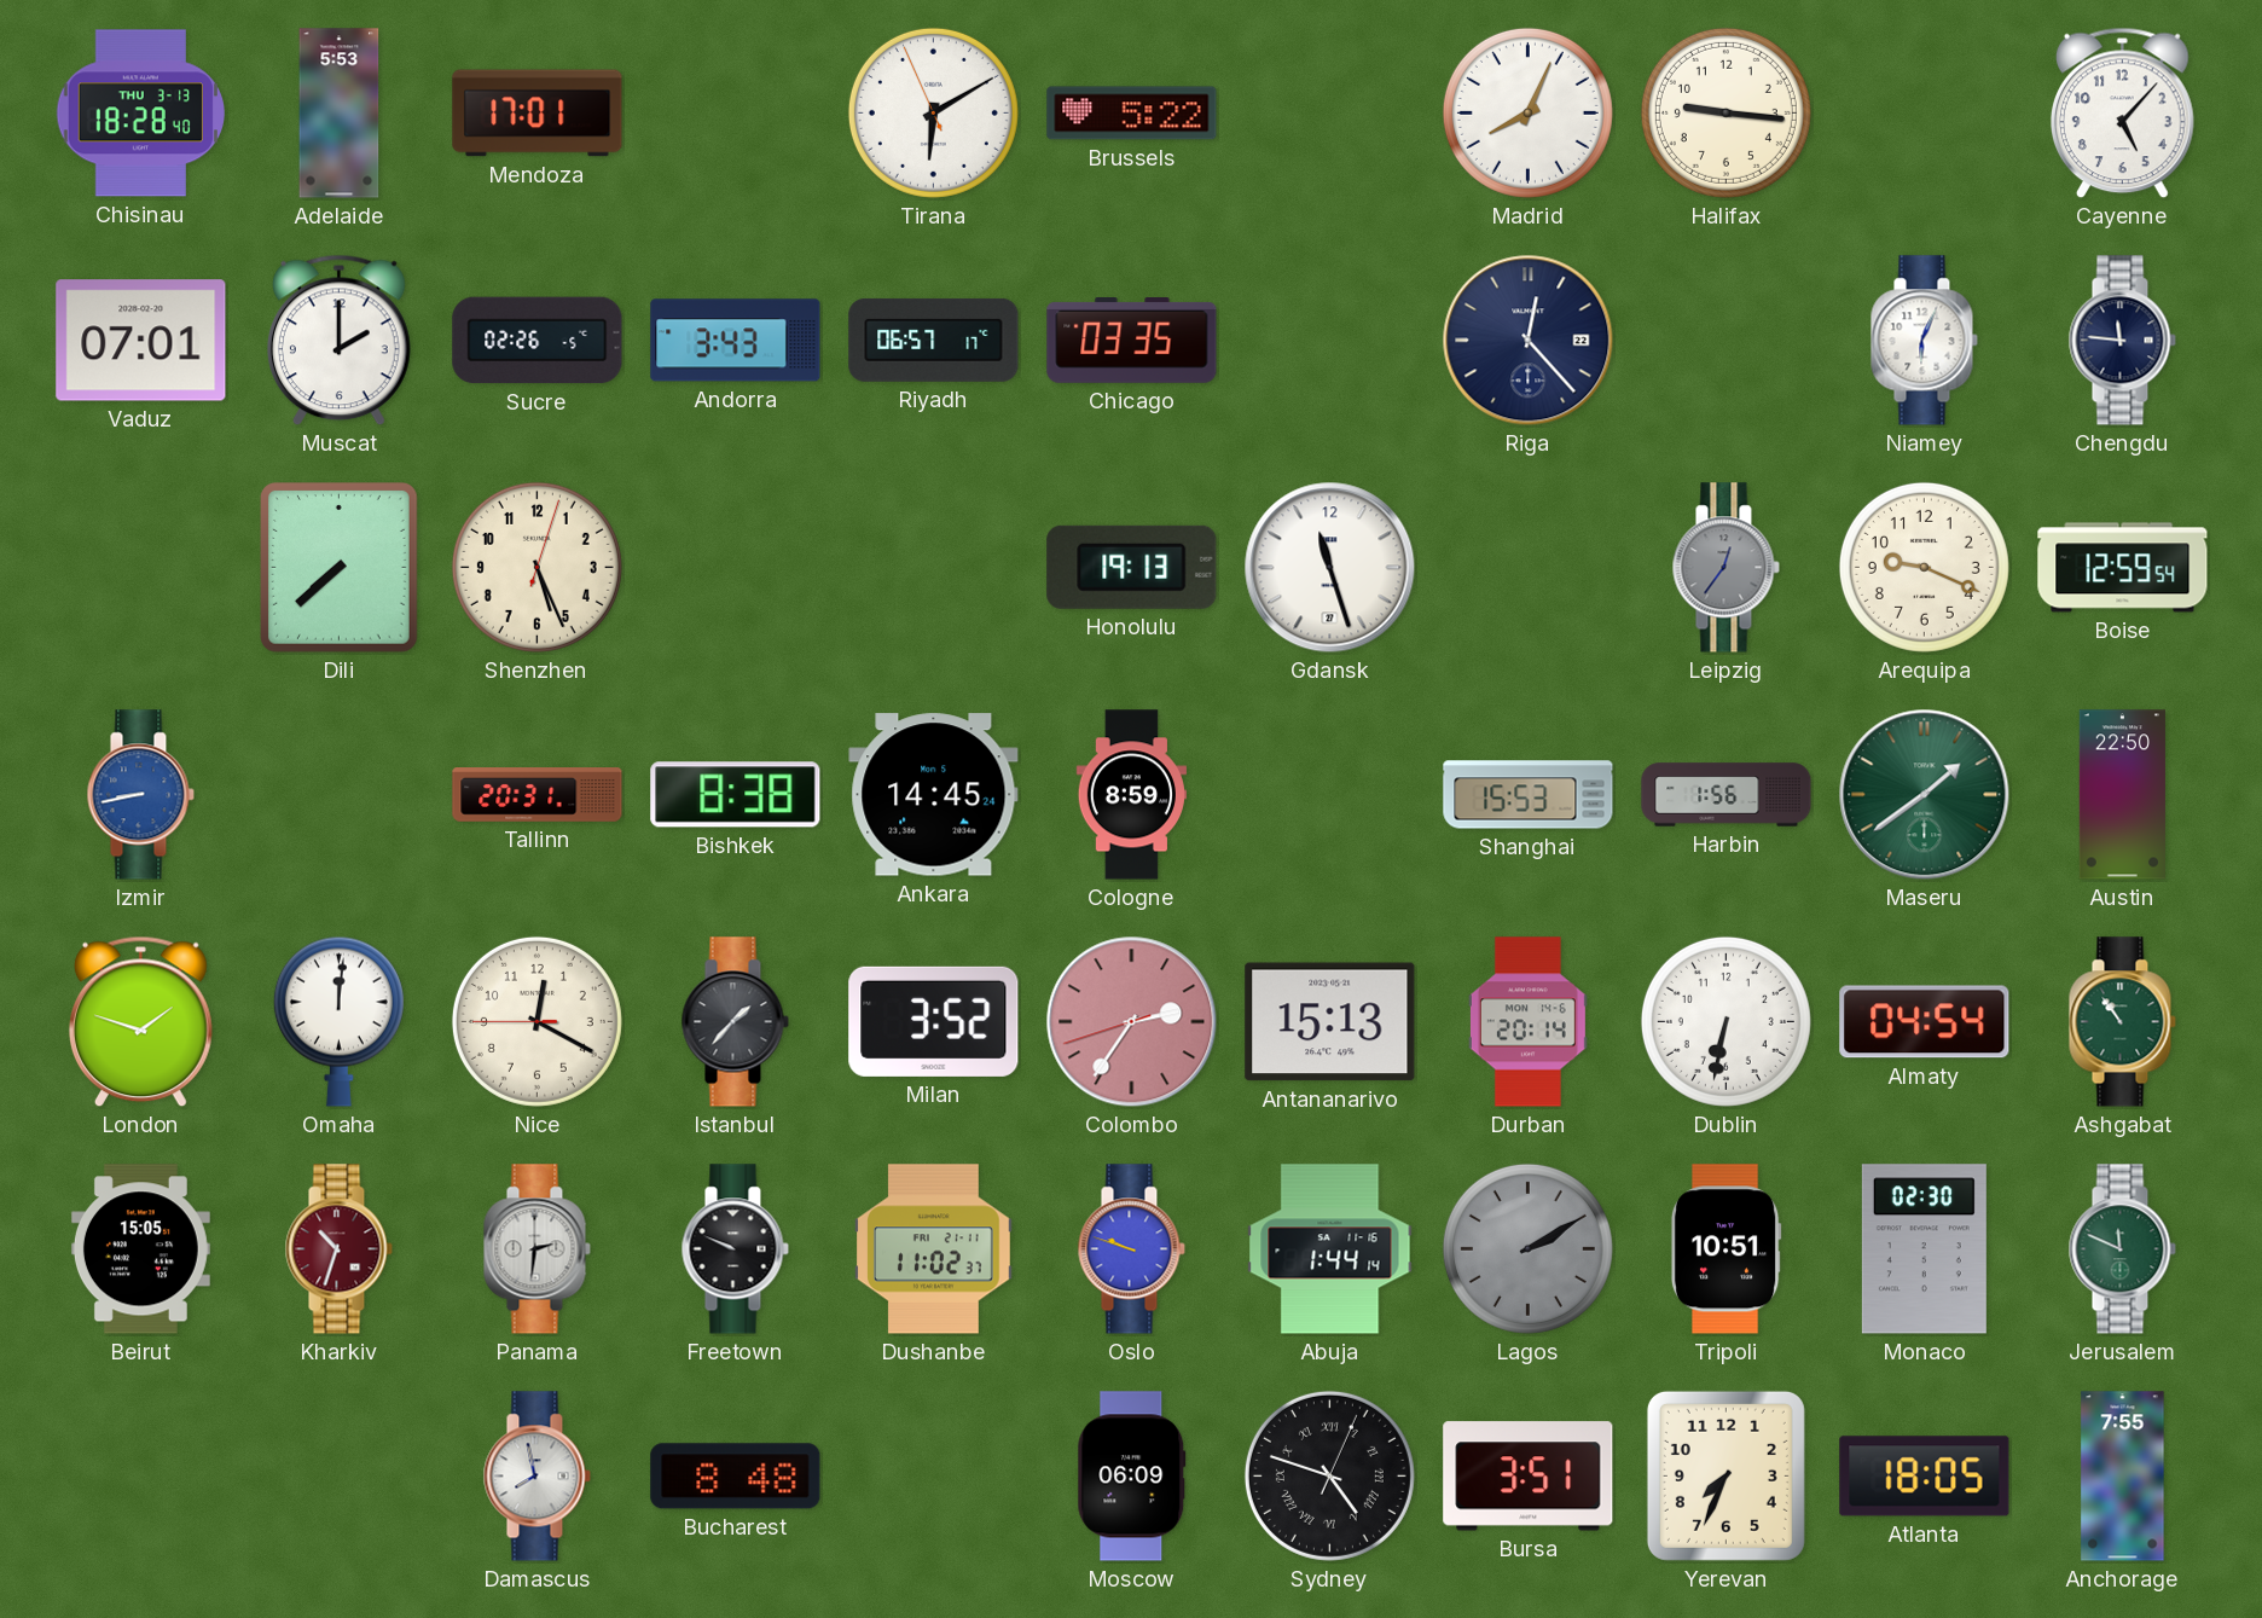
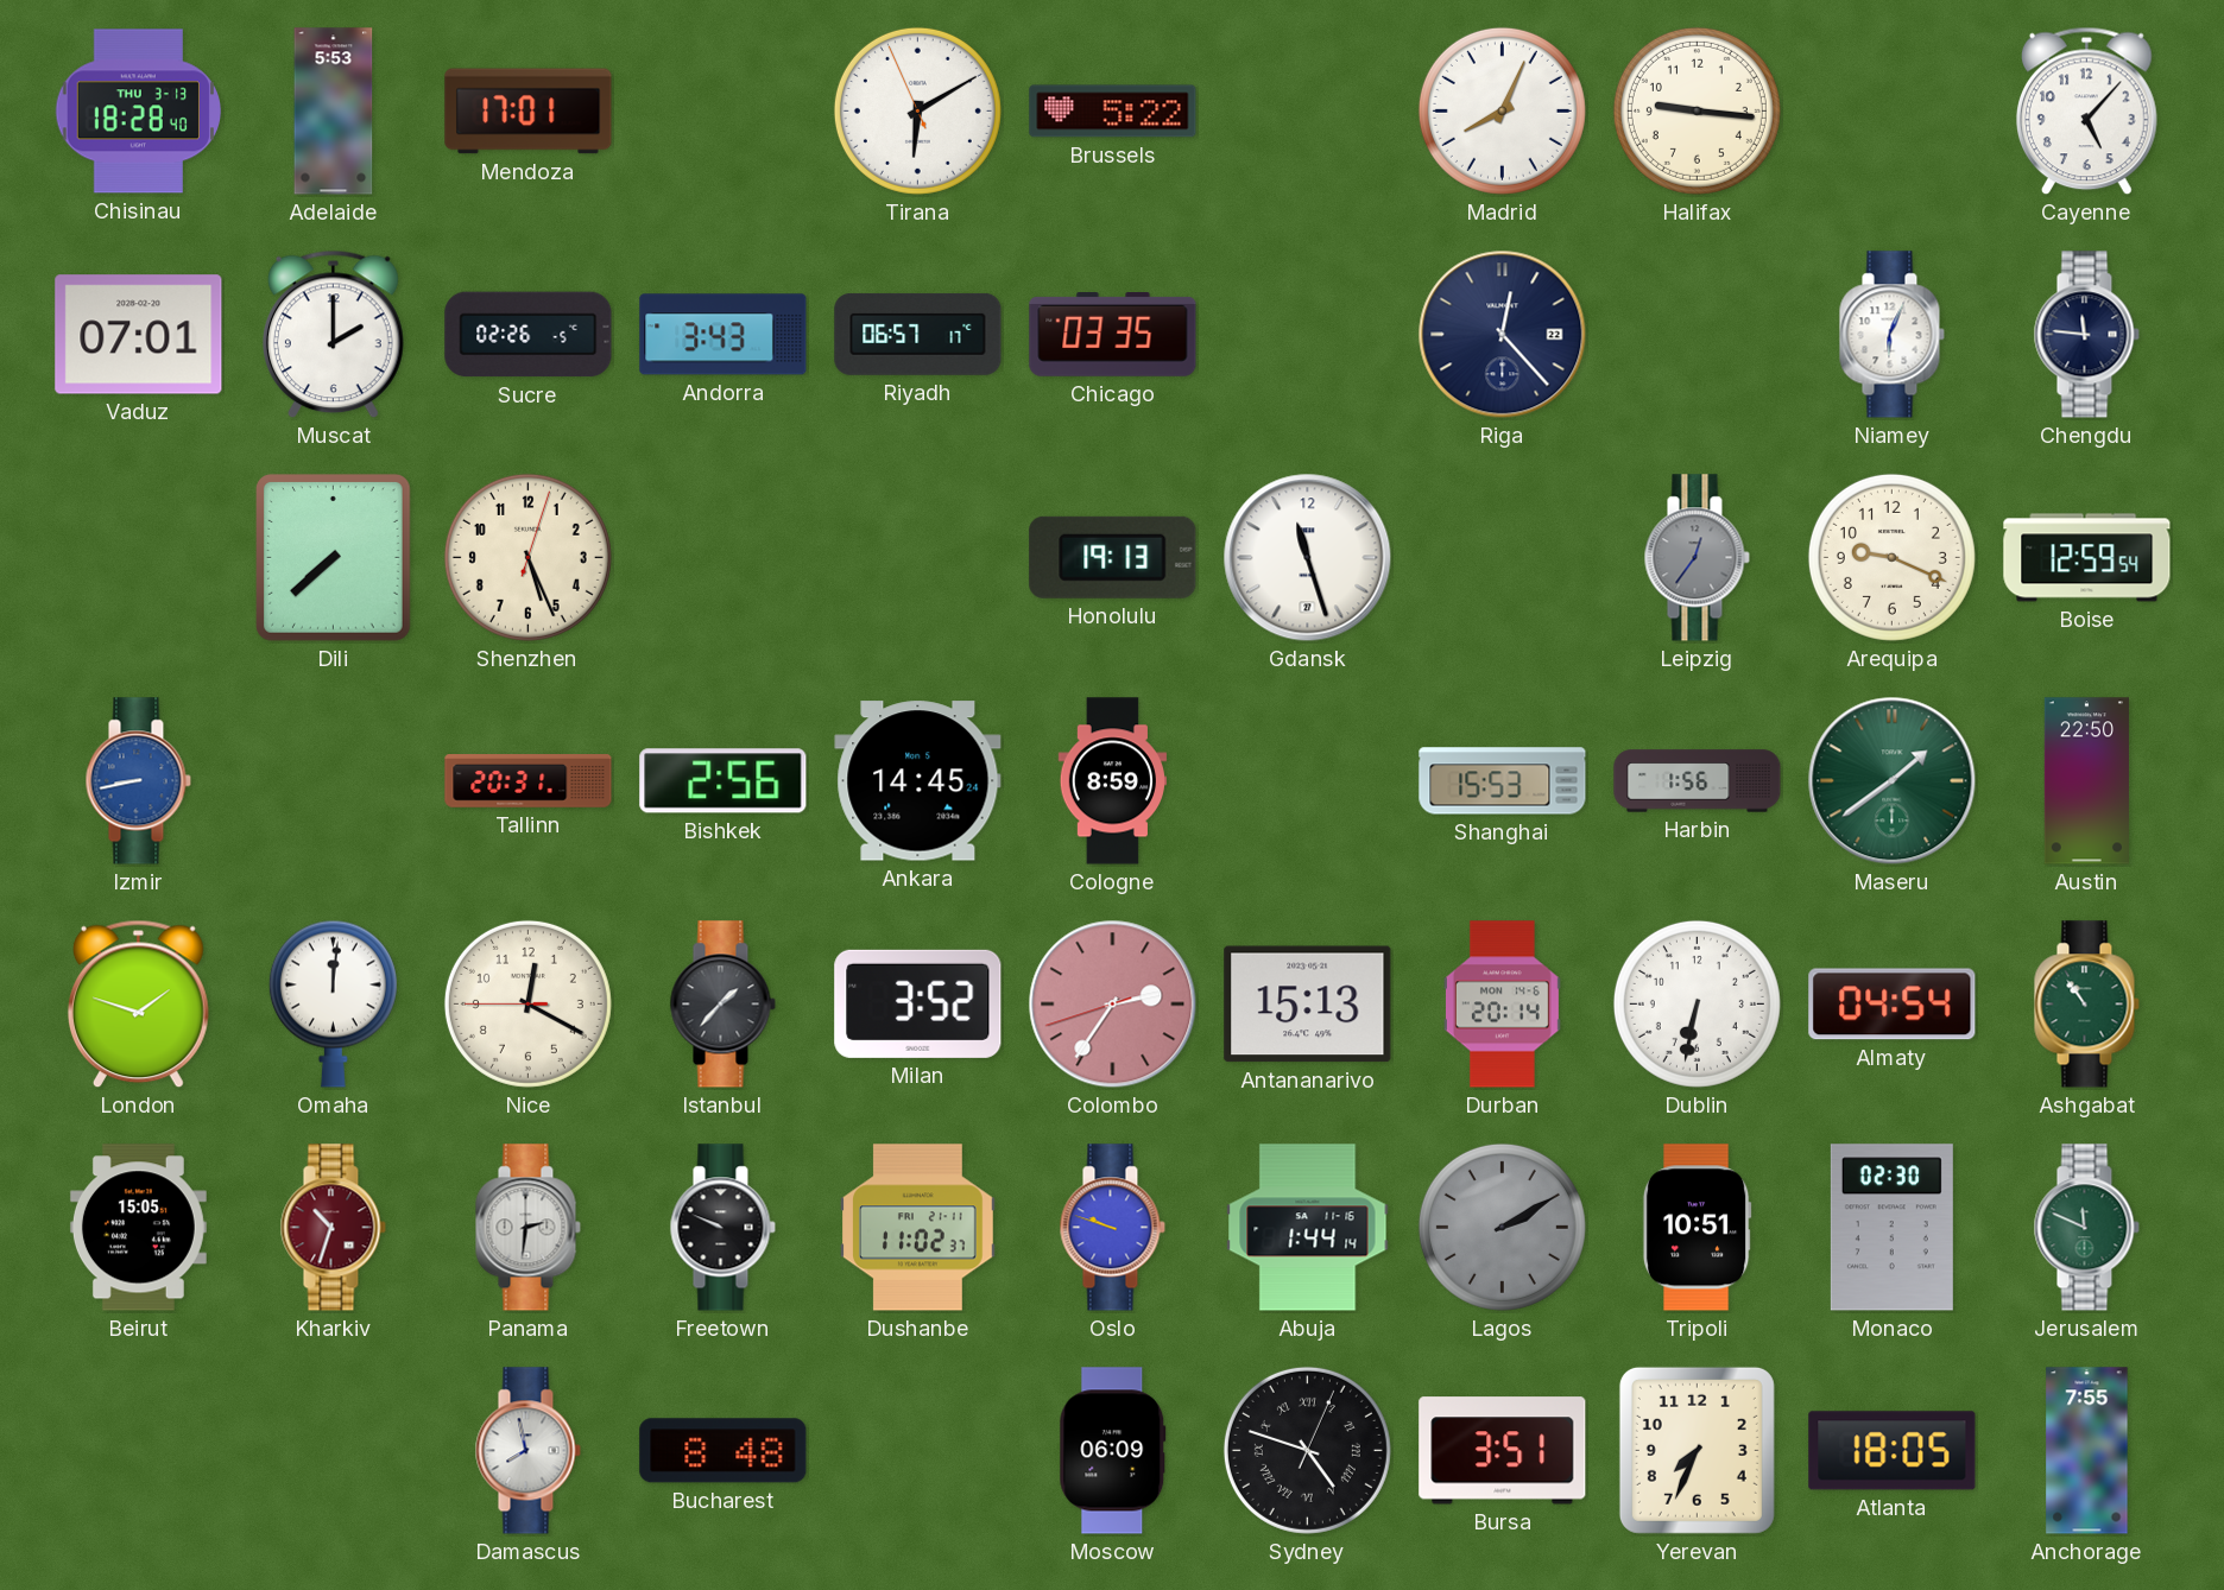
Bishkek: 8:38 -> 2:56
